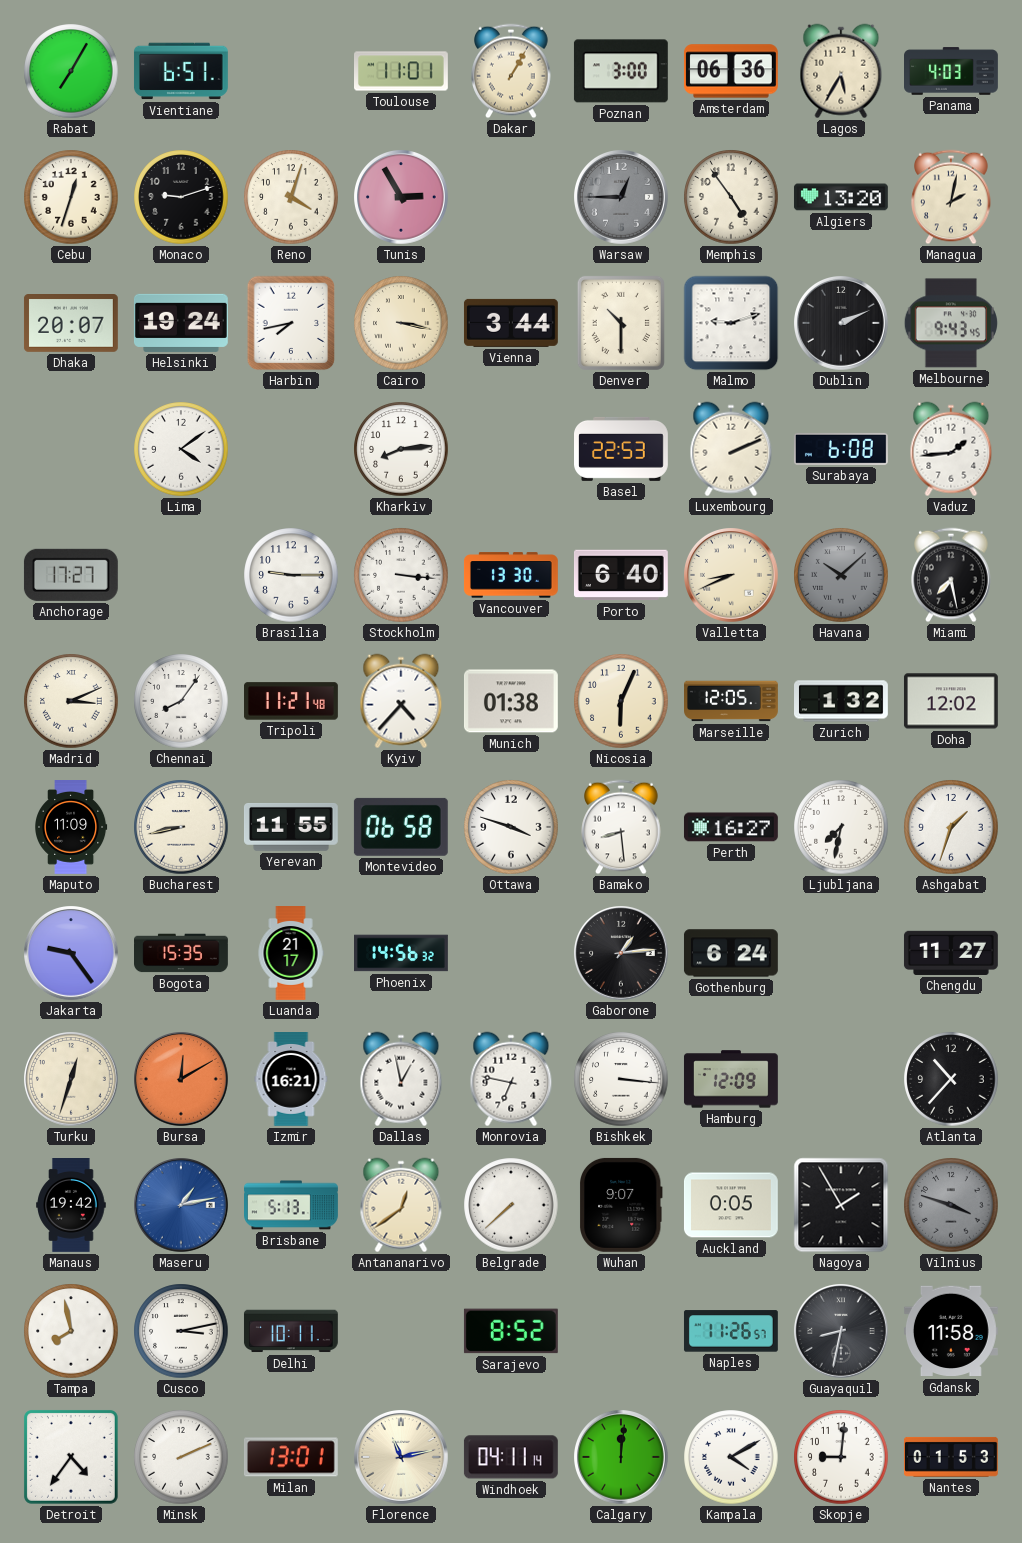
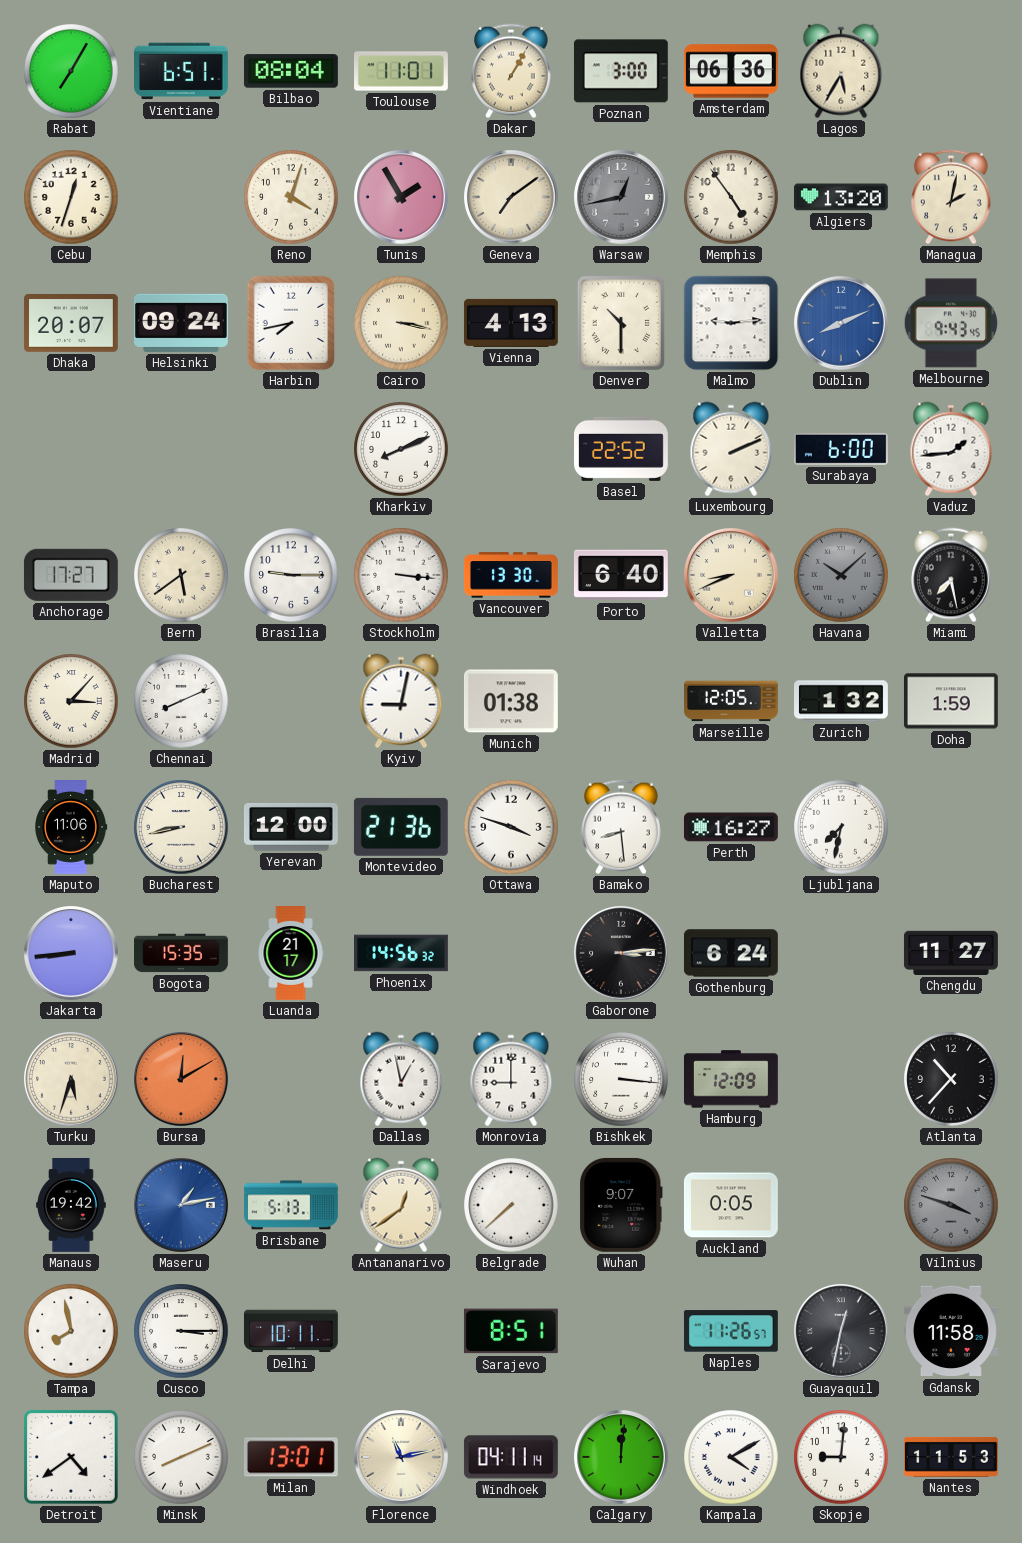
Bilbao: none -> 08:04
Panama: 4:03 -> none
Monaco: 9:12 -> none
Tunis: 2:55 -> 1:55
Geneva: none -> 7:09
Warsaw: 12:45 -> 12:43
Helsinki: 19:24 -> 09:24
Vienna: 3:44 -> 4:13
Malmo: 9:12 -> 9:14
Dublin: 2:11 -> 8:11
Dublin dial: black -> blue
Lima: 4:09 -> none
Kharkiv: 8:14 -> 8:11
Basel: 22:53 -> 22:52
Surabaya: 6:08 -> 6:00
Bern: none -> 5:39
Madrid: 3:11 -> 3:07
Chennai: 8:06 -> 8:11
Tripoli: 11:21 -> none
Kyiv: 4:37 -> 9:02
Nicosia: 6:04 -> none
Doha: 12:02 -> 1:59
Maputo: 11:09 -> 11:06
Yerevan: 11:55 -> 12:00
Montevideo: 06:58 -> 21:36
Ashgabat: 1:33 -> none
Jakarta: 9:24 -> 8:44
Gaborone: 1:14 -> 3:14
Turku: 12:33 -> 5:33
Izmir: 16:21 -> none
Monrovia: 6:47 -> 9:00
Nagoya: 1:55 -> none
Cusco: 3:13 -> 3:15
Sarajevo: 8:52 -> 8:51
Guayaquil: 8:32 -> 12:32
Detroit: 4:36 -> 4:39
Minsk: 2:11 -> 8:11
Nantes: 01:53 -> 11:53
